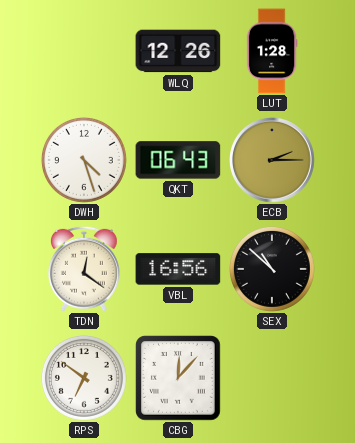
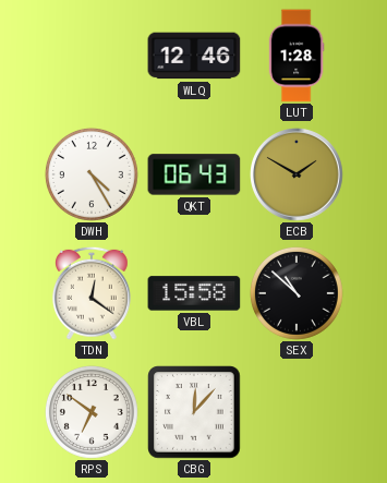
WLQ: 12:26 -> 12:46
DWH: 4:27 -> 4:25
ECB: 2:15 -> 1:50
VBL: 16:56 -> 15:58
